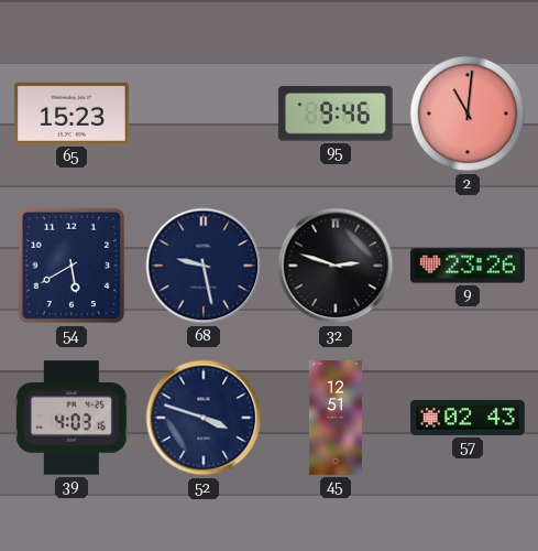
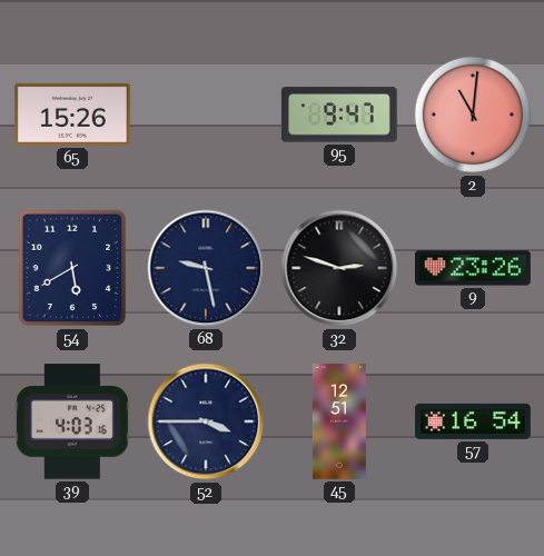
65: 15:23 -> 15:26
95: 9:46 -> 9:47
52: 3:48 -> 3:45
57: 02:43 -> 16:54
